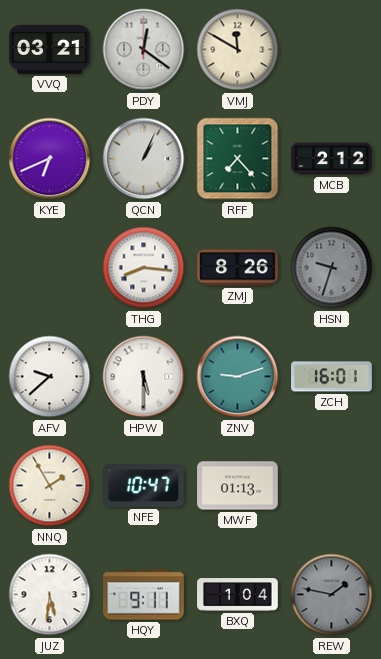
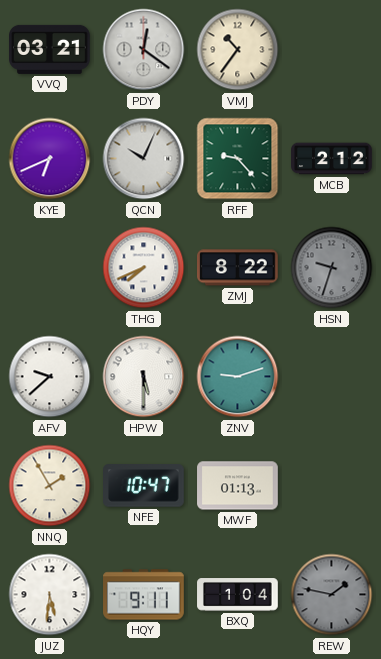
VMJ: 11:50 -> 10:36
QCN: 1:04 -> 10:04
RFF: 7:23 -> 9:23
THG: 8:16 -> 7:41
ZMJ: 8:26 -> 8:22
ZCH: 16:01 -> none
